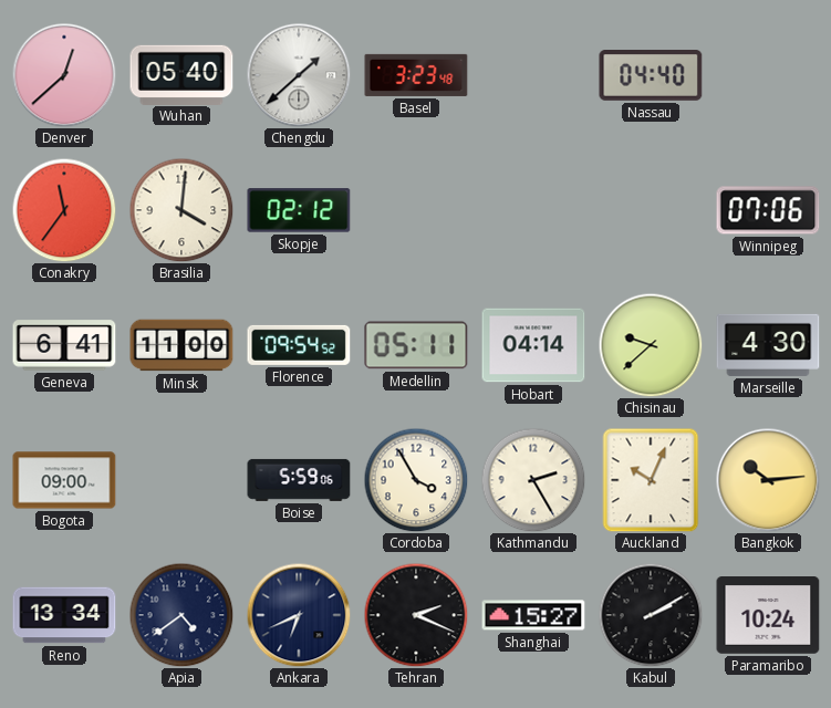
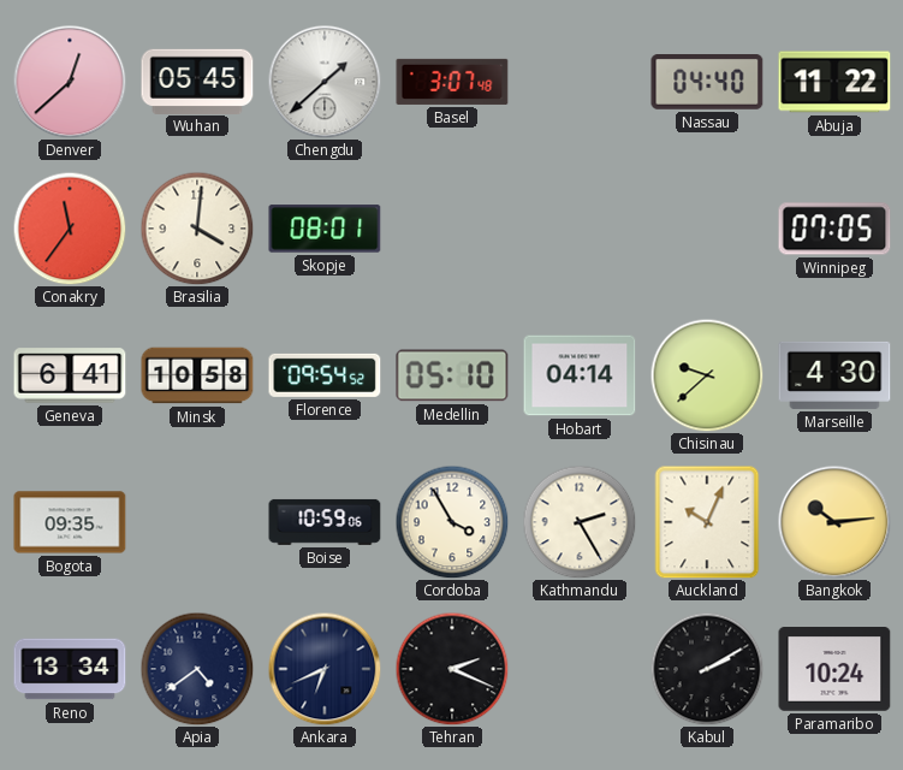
Wuhan: 05:40 -> 05:45
Basel: 3:23 -> 3:07
Abuja: none -> 11:22
Skopje: 02:12 -> 08:01
Winnipeg: 07:06 -> 07:05
Minsk: 11:00 -> 10:58
Medellin: 05:11 -> 05:10
Bogota: 09:00 -> 09:35
Boise: 5:59 -> 10:59
Shanghai: 15:27 -> none
